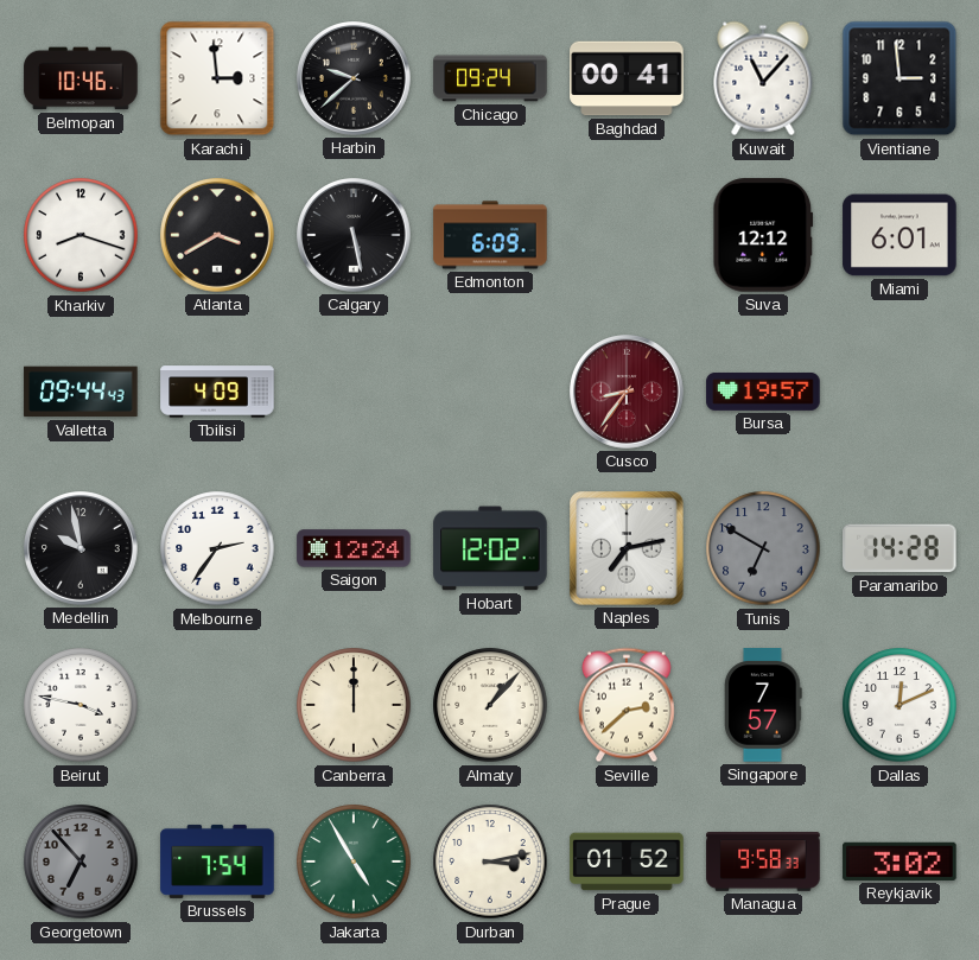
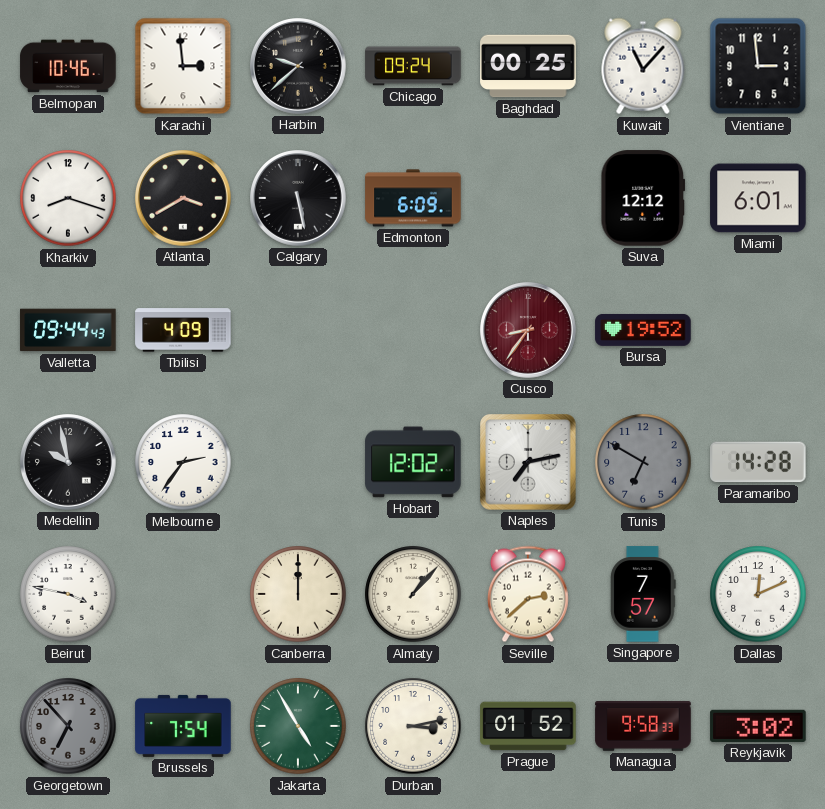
Baghdad: 00:41 -> 00:25
Bursa: 19:57 -> 19:52
Saigon: 12:24 -> none
